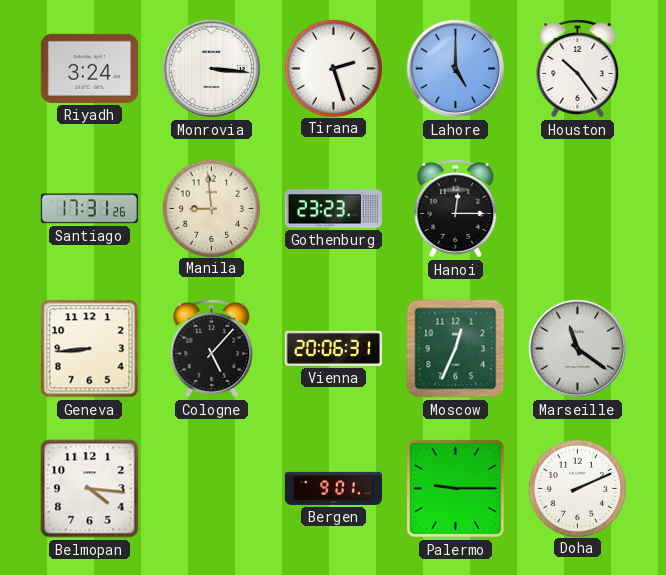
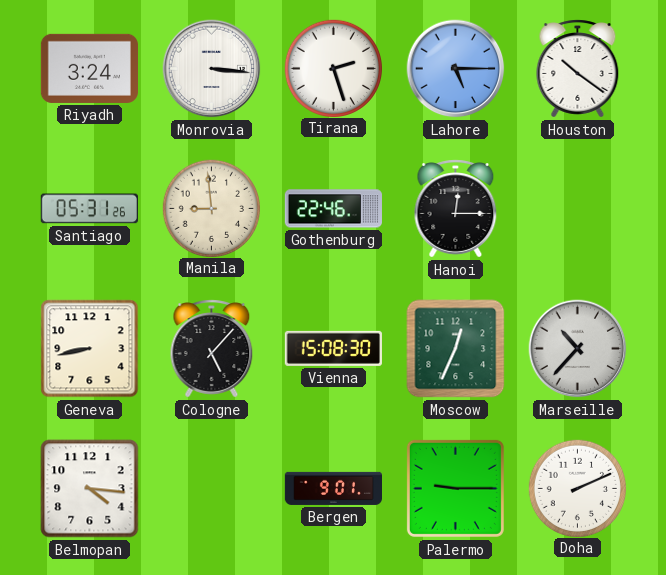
Lahore: 5:00 -> 5:15
Houston: 10:24 -> 10:21
Santiago: 17:31 -> 05:31
Gothenburg: 23:23 -> 22:46
Geneva: 8:44 -> 8:43
Vienna: 20:06 -> 15:08
Marseille: 11:21 -> 10:37
